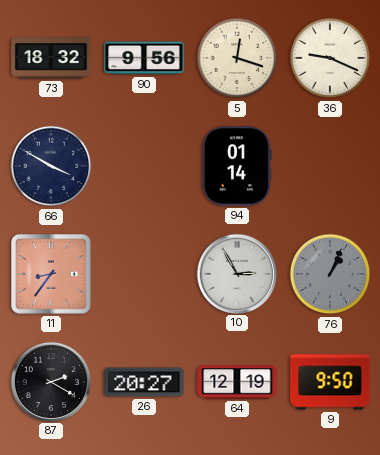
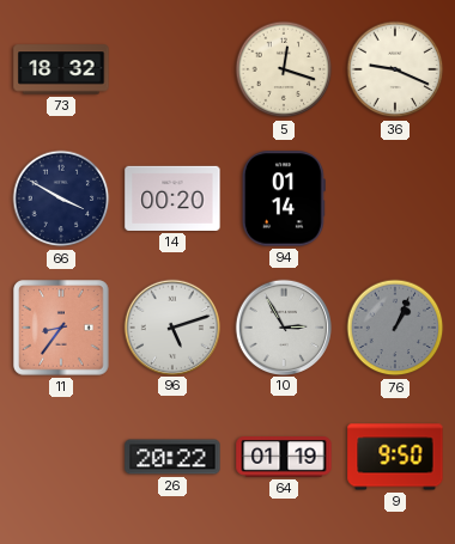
90: 9:56 -> none
14: none -> 00:20
96: none -> 5:12
87: 2:20 -> none
26: 20:27 -> 20:22
64: 12:19 -> 01:19
